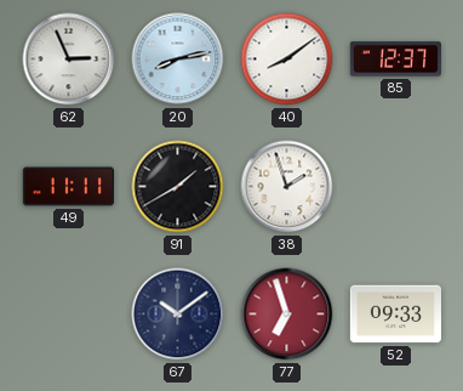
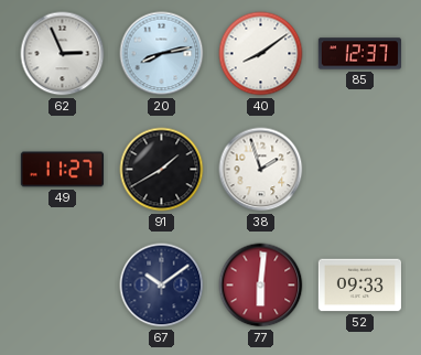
49: 11:11 -> 11:27
77: 6:57 -> 6:01
